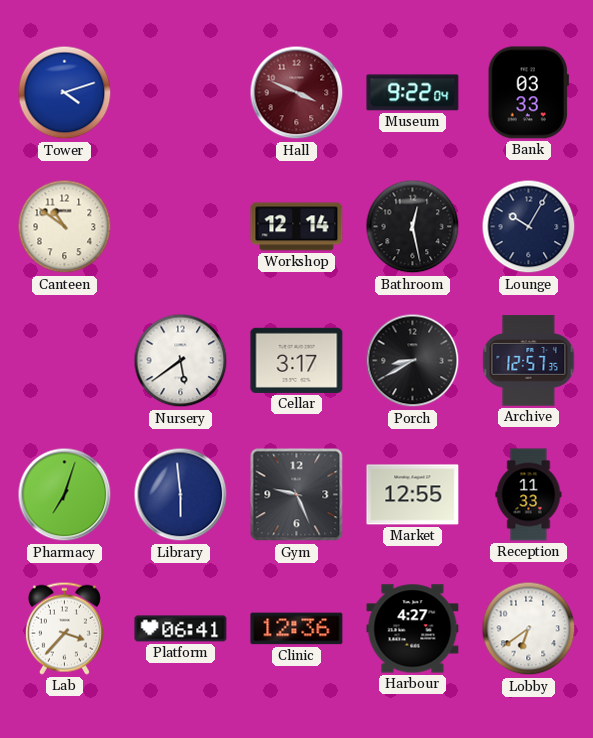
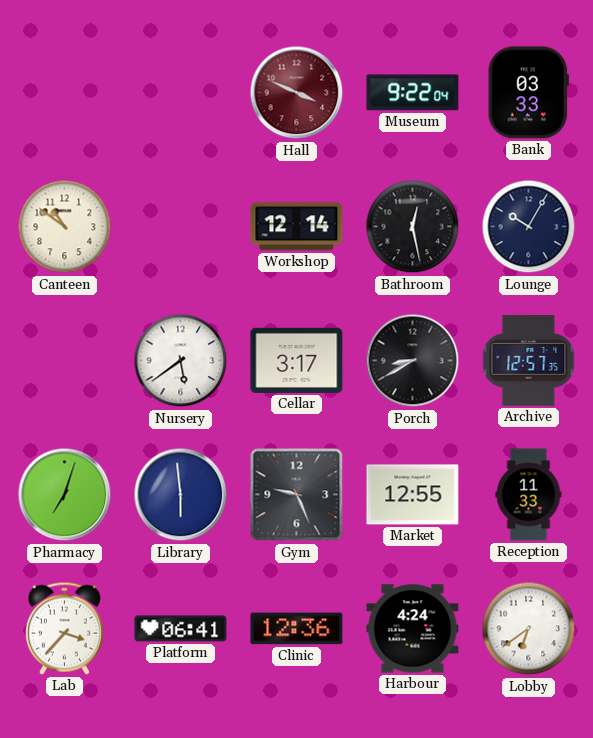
Tower: 4:12 -> none
Harbour: 4:27 -> 4:24
